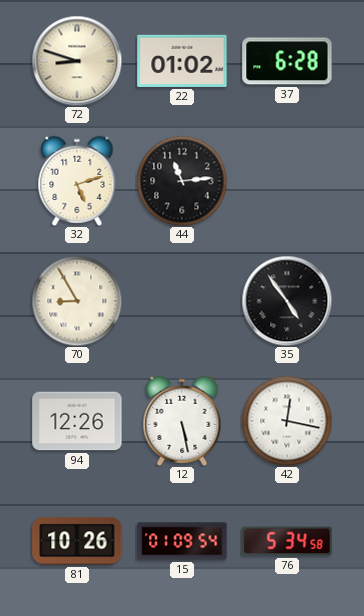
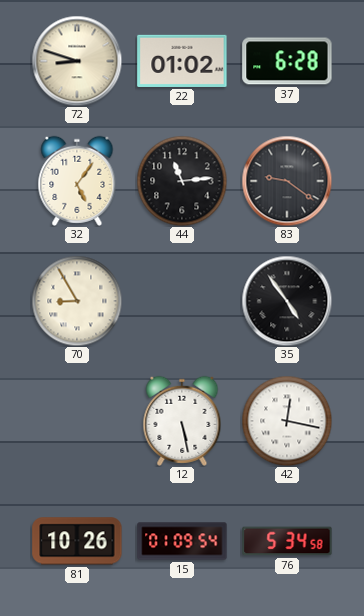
32: 5:12 -> 5:06
83: none -> 9:21
94: 12:26 -> none
